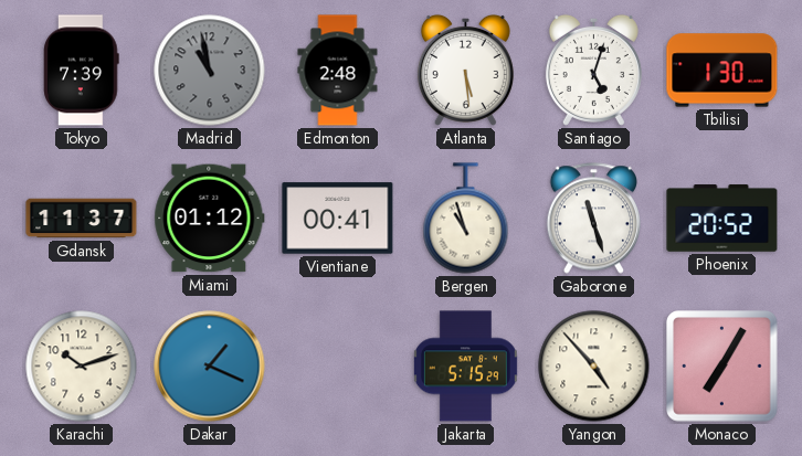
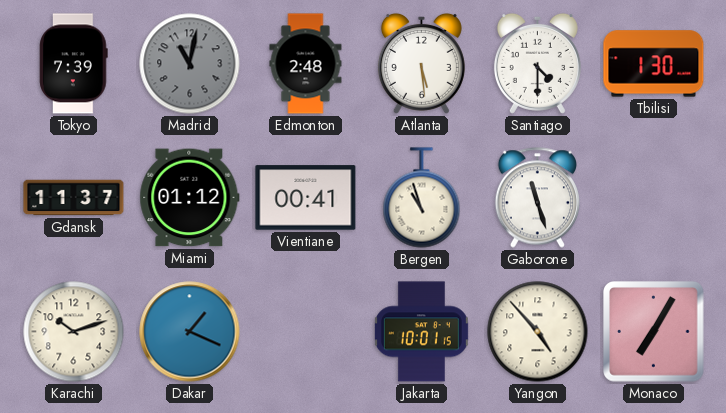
Madrid: 10:58 -> 11:02
Santiago: 5:03 -> 4:30
Phoenix: 20:52 -> none
Jakarta: 5:15 -> 10:01
